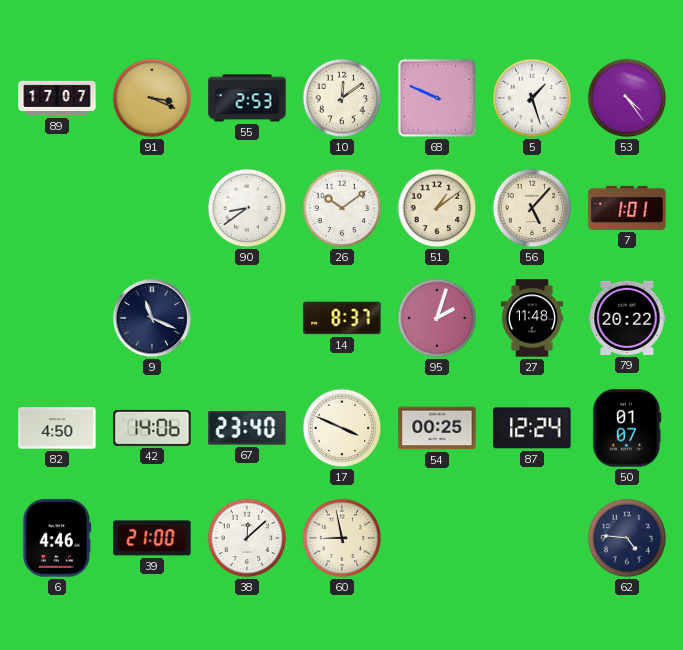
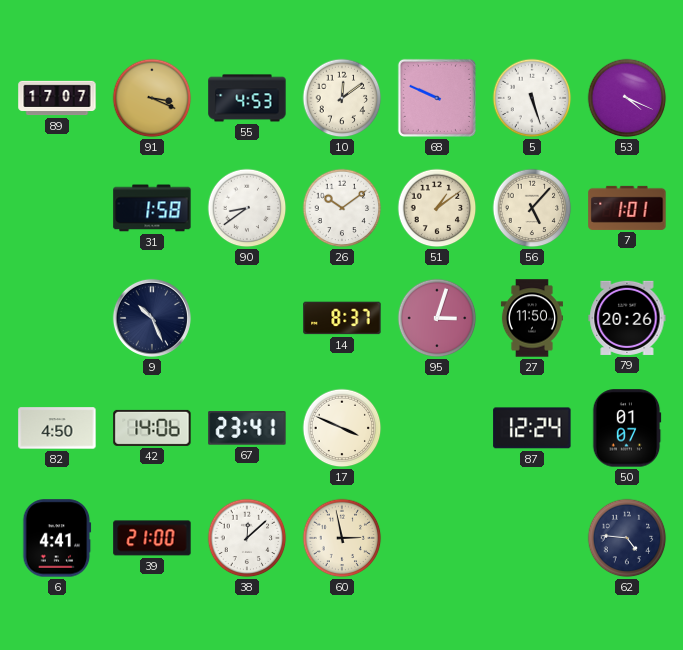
55: 2:53 -> 4:53
5: 1:27 -> 5:27
53: 4:24 -> 4:19
31: none -> 1:58
9: 11:19 -> 10:26
95: 2:03 -> 3:03
27: 11:48 -> 11:50
79: 20:22 -> 20:26
67: 23:40 -> 23:41
54: 00:25 -> none
6: 4:46 -> 4:41
60: 8:58 -> 2:58
